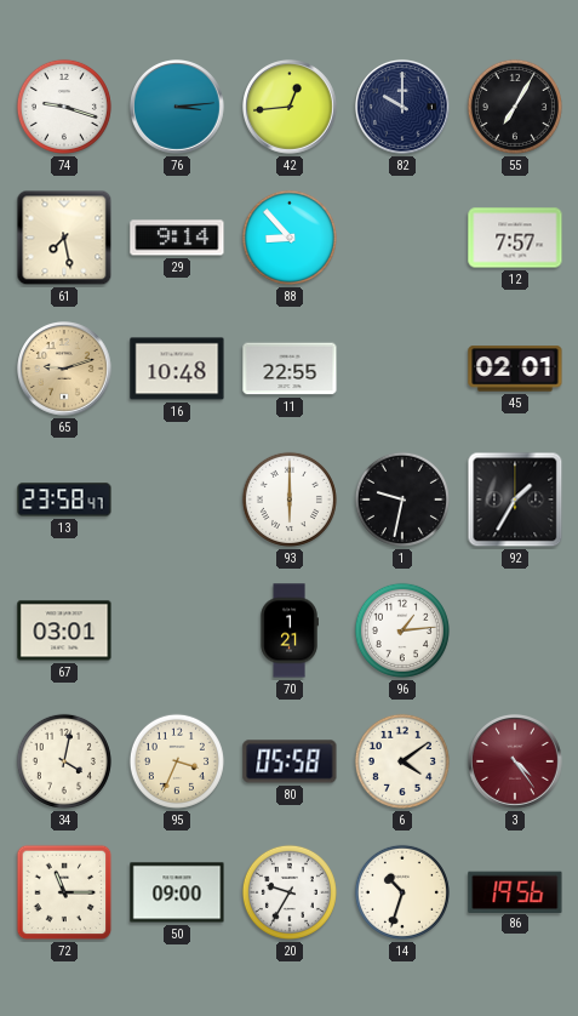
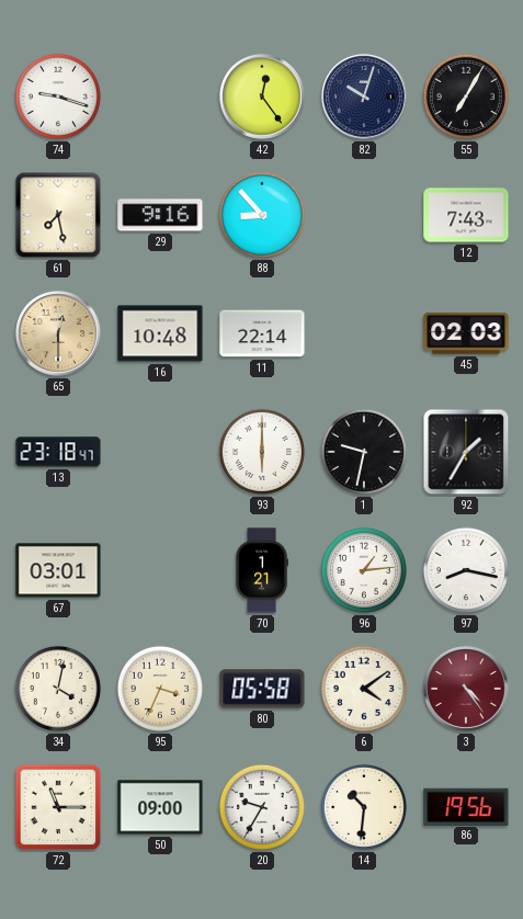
76: 3:14 -> none
42: 12:44 -> 12:24
82: 10:00 -> 10:03
29: 9:14 -> 9:16
12: 7:57 -> 7:43
65: 9:12 -> 12:30
11: 22:55 -> 22:14
45: 02:01 -> 02:03
13: 23:58 -> 23:18
97: none -> 8:17
14: 10:33 -> 10:31
